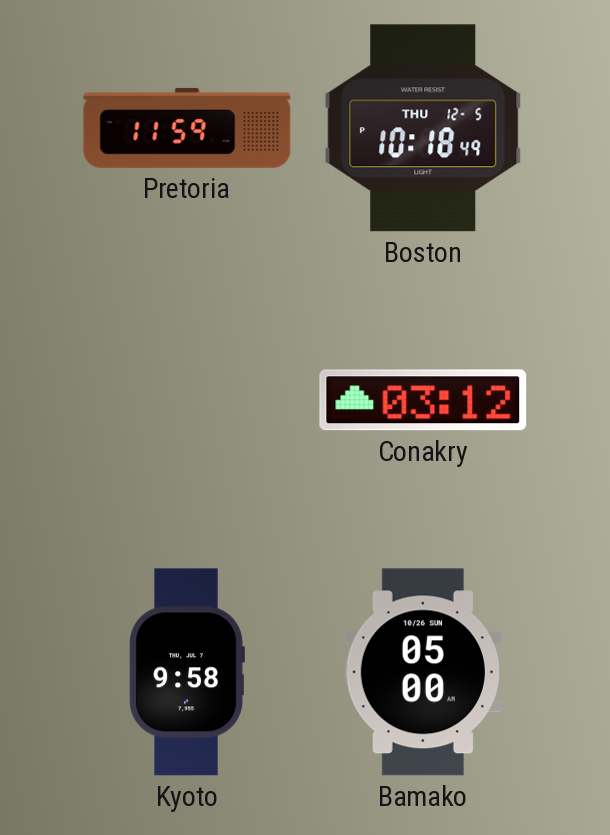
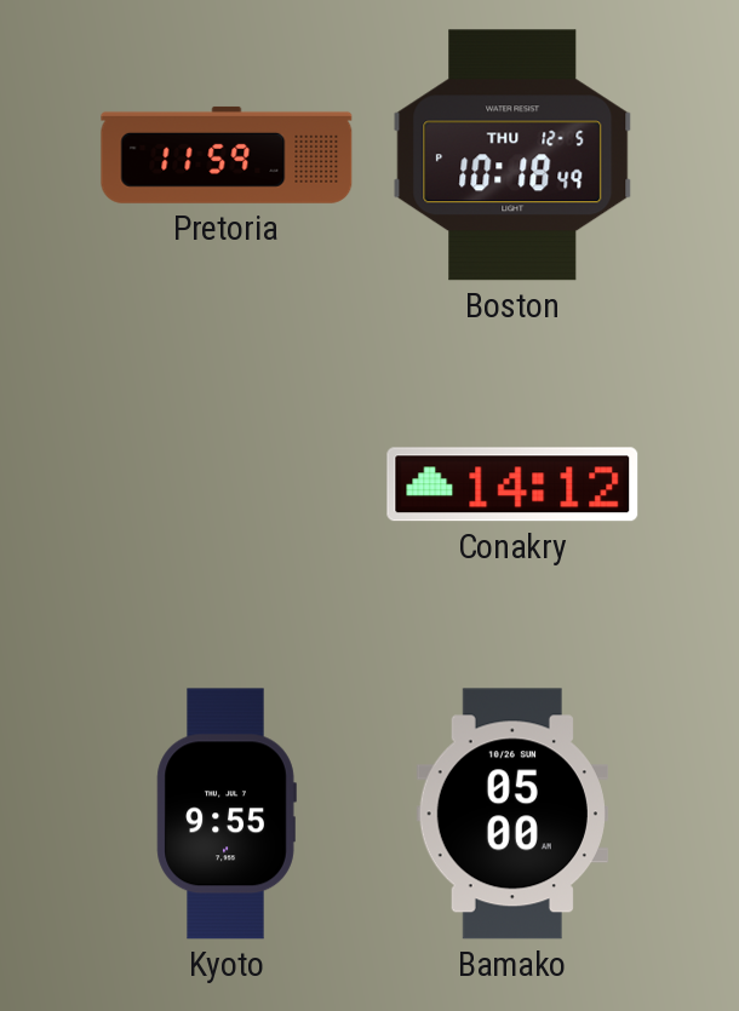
Conakry: 03:12 -> 14:12
Kyoto: 9:58 -> 9:55
